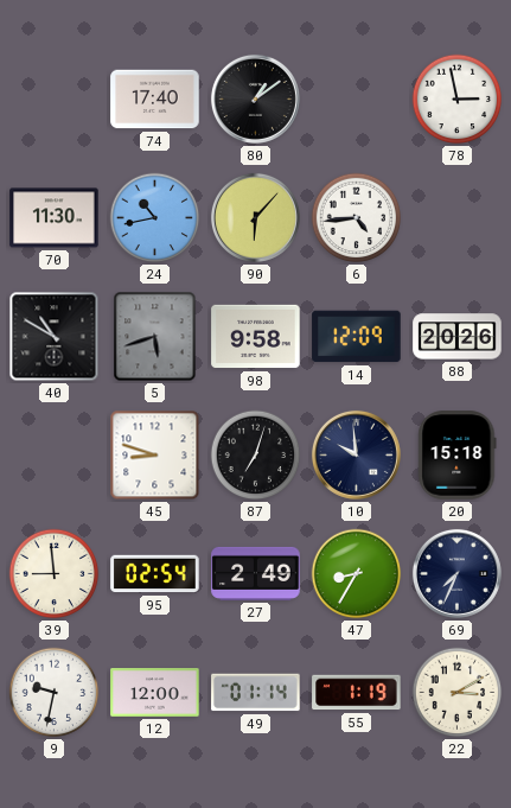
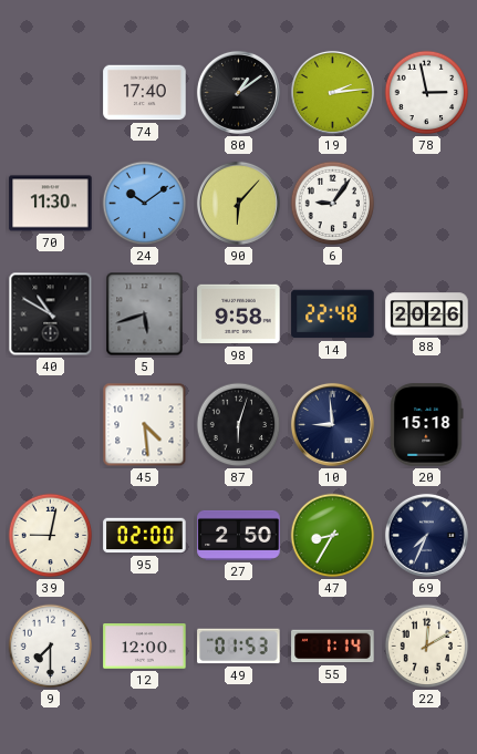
19: none -> 2:14
24: 10:43 -> 10:09
6: 4:44 -> 9:06
14: 12:09 -> 22:48
45: 8:48 -> 4:29
87: 7:03 -> 6:03
10: 9:59 -> 8:59
39: 8:59 -> 9:02
95: 02:54 -> 02:00
27: 2:49 -> 2:50
9: 9:32 -> 7:30
49: 01:14 -> 01:53
55: 1:19 -> 1:14
22: 3:10 -> 12:10
